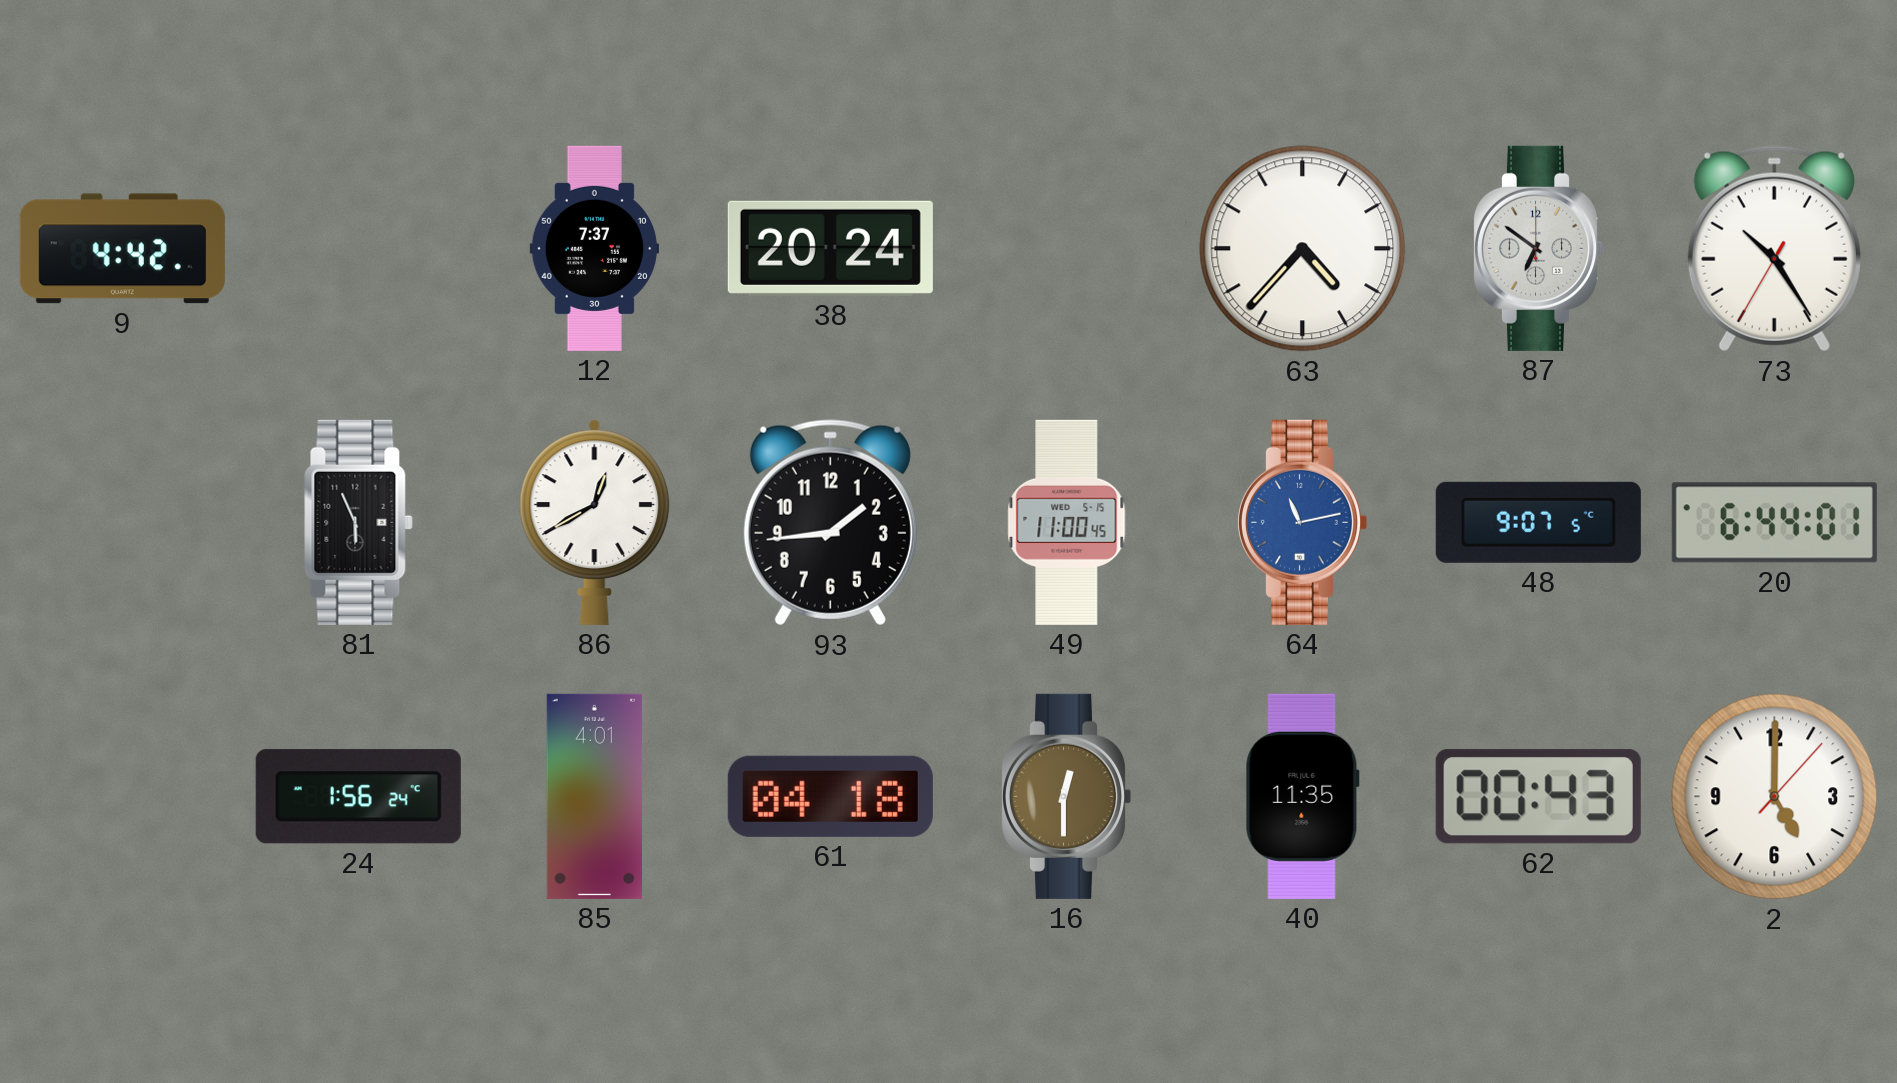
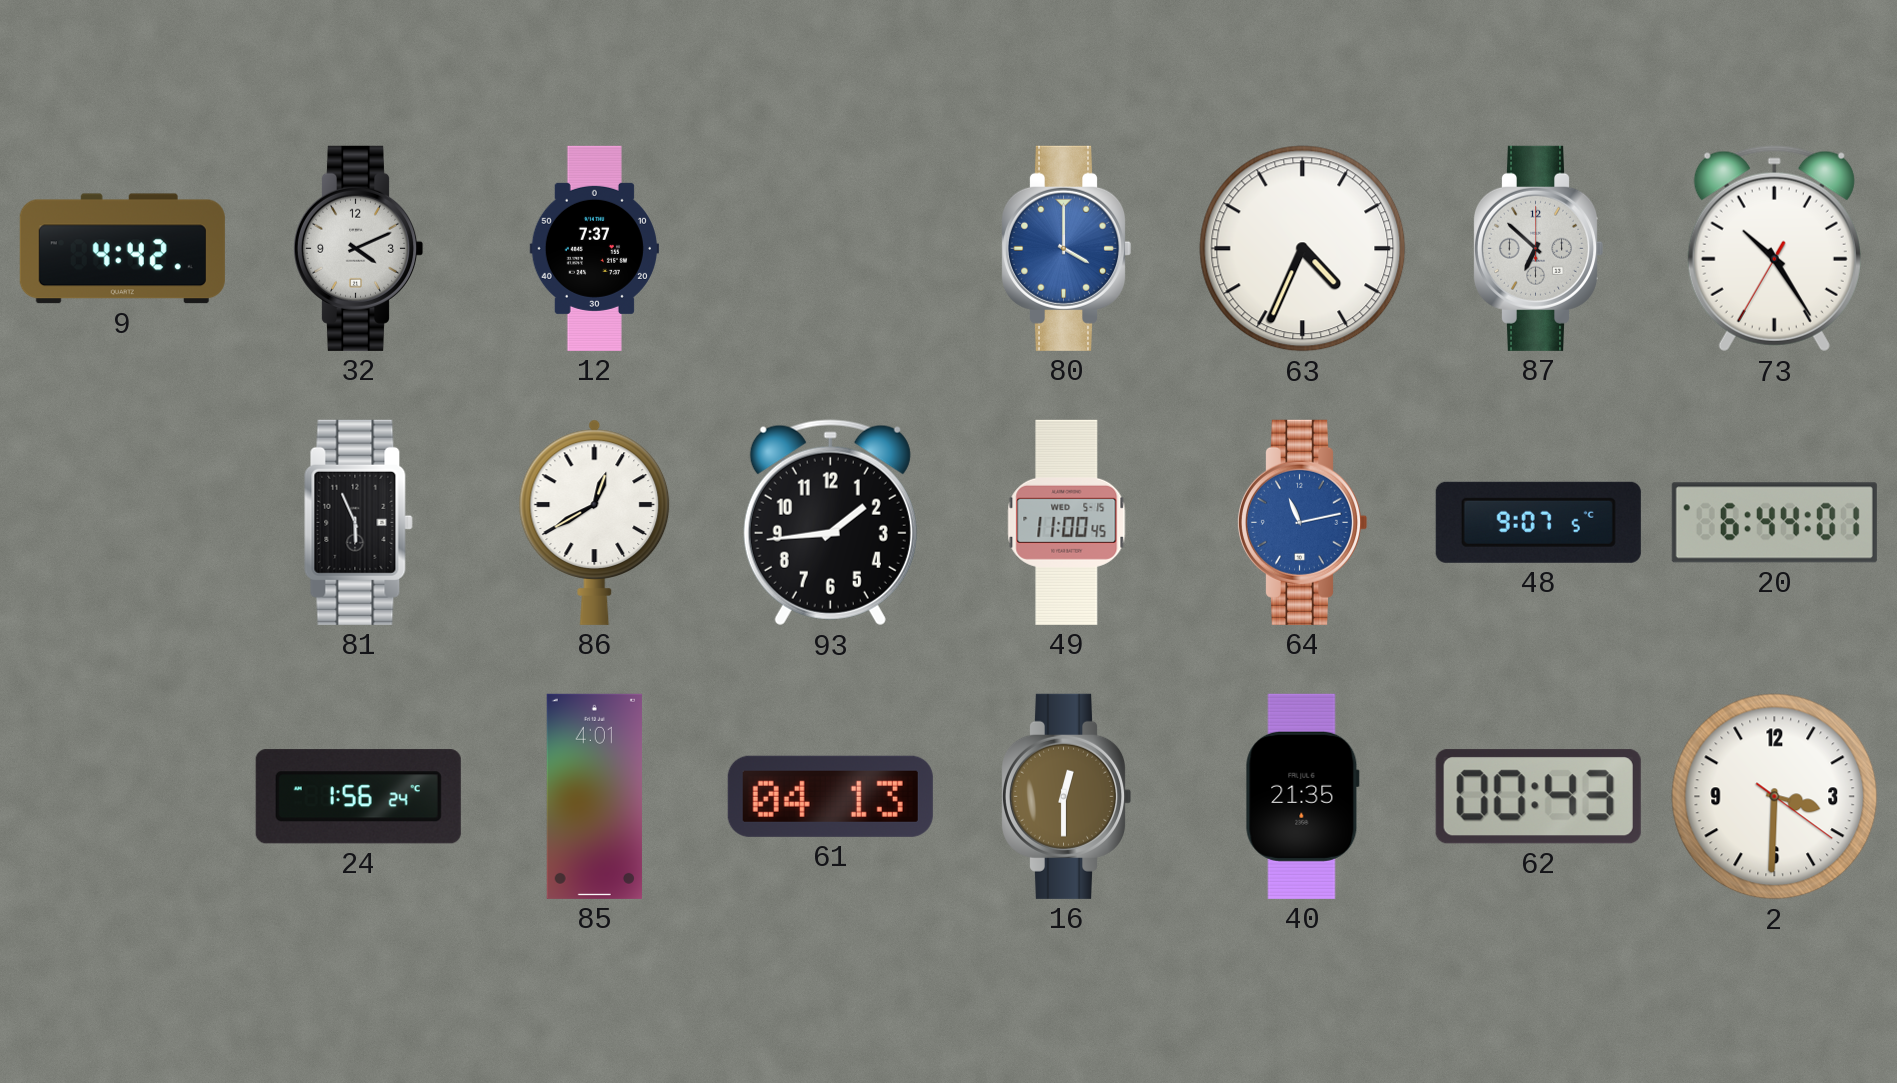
32: none -> 4:11
38: 20:24 -> none
80: none -> 4:00
63: 4:37 -> 4:34
87: 6:51 -> 6:52
61: 04:18 -> 04:13
40: 11:35 -> 21:35
2: 5:00 -> 3:30
